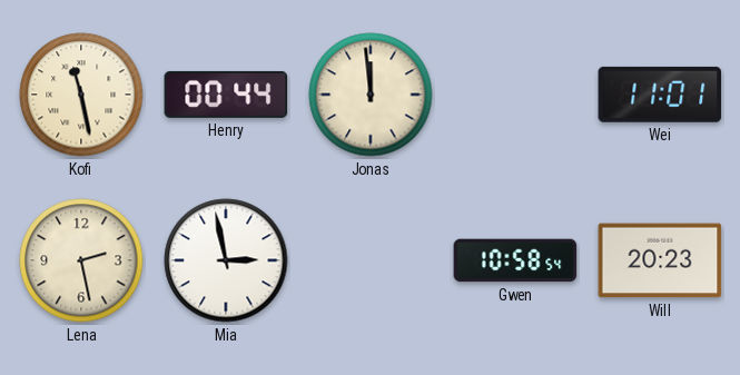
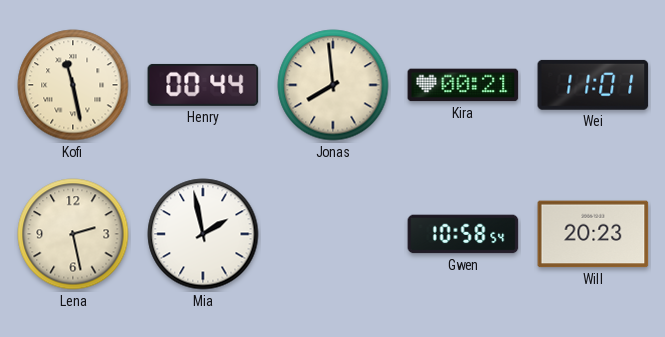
Jonas: 11:59 -> 7:59
Kira: none -> 00:21
Mia: 2:58 -> 1:58
